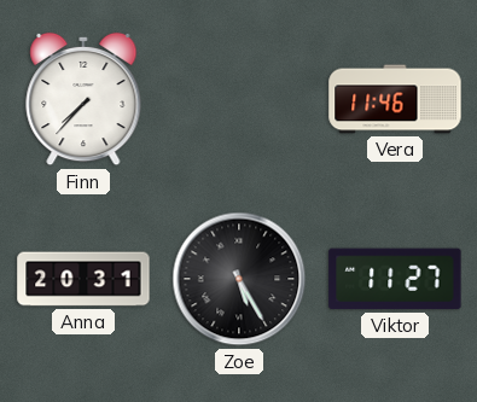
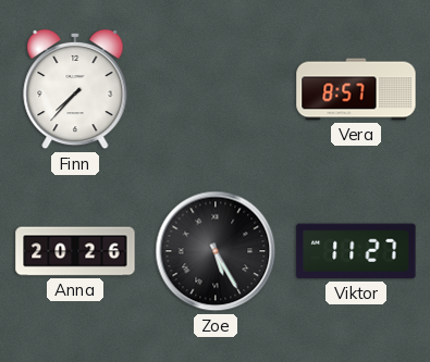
Vera: 11:46 -> 8:57
Anna: 20:31 -> 20:26
